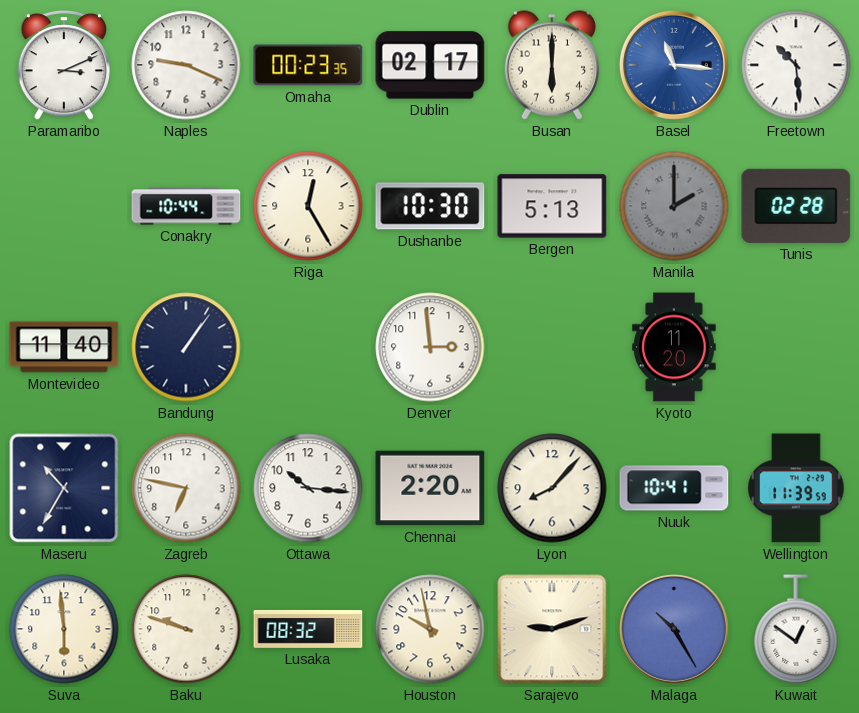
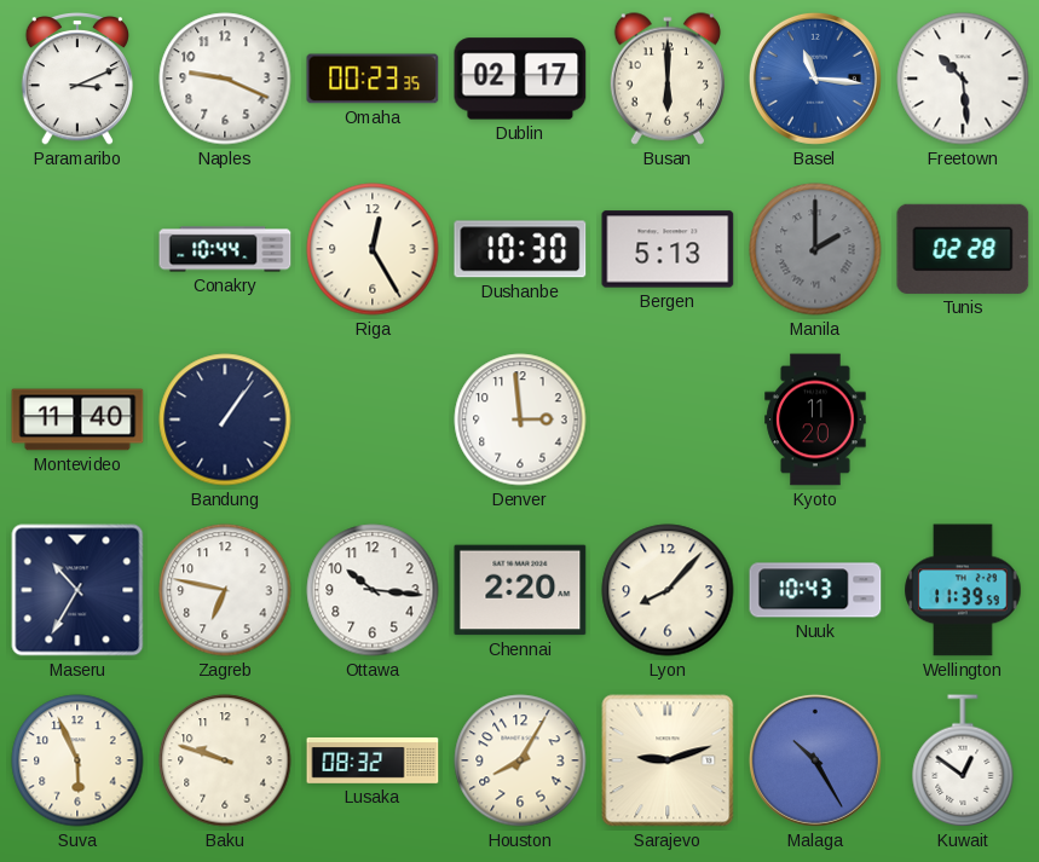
Nuuk: 10:41 -> 10:43
Suva: 5:59 -> 5:56
Houston: 9:58 -> 8:05
